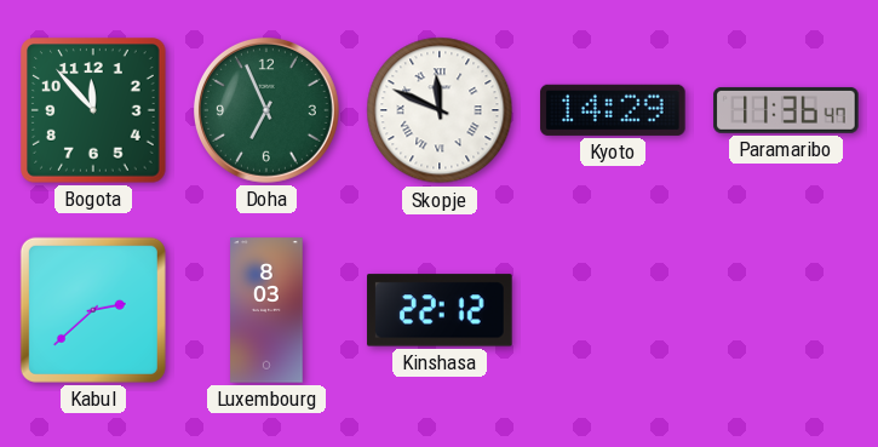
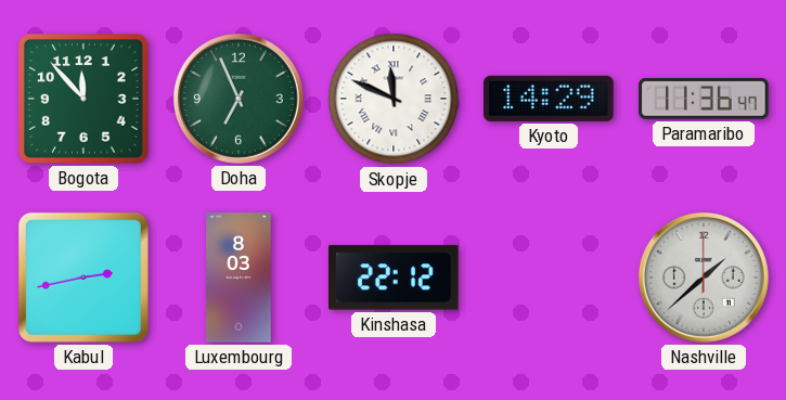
Kabul: 2:38 -> 2:43
Nashville: none -> 1:38
